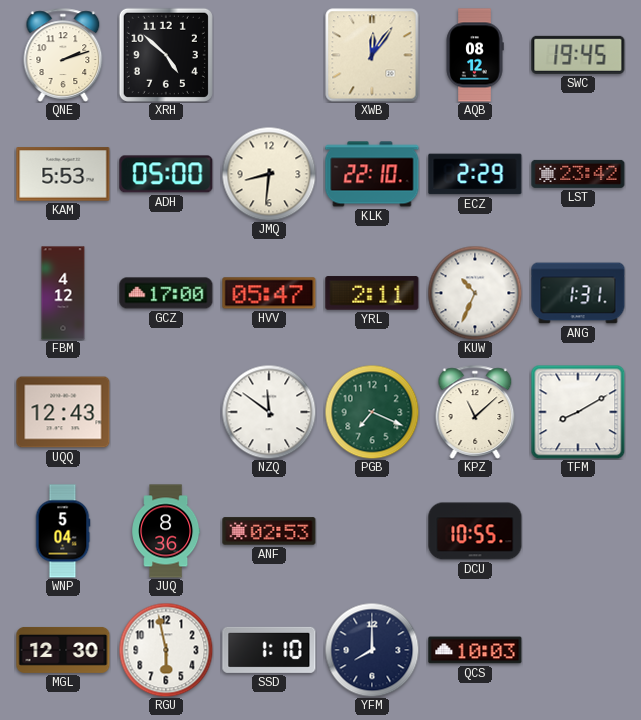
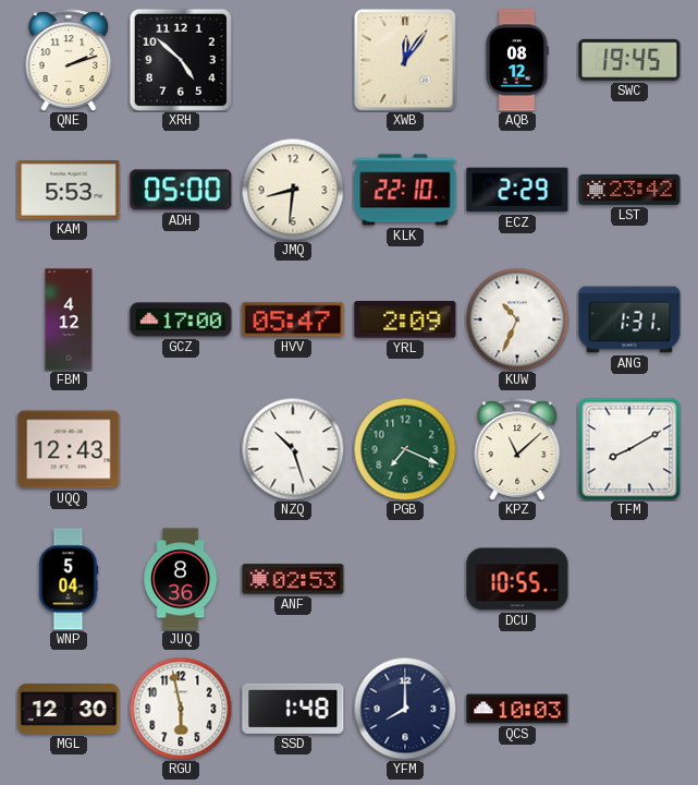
YRL: 2:11 -> 2:09
NZQ: 11:51 -> 10:27
SSD: 1:10 -> 1:48
